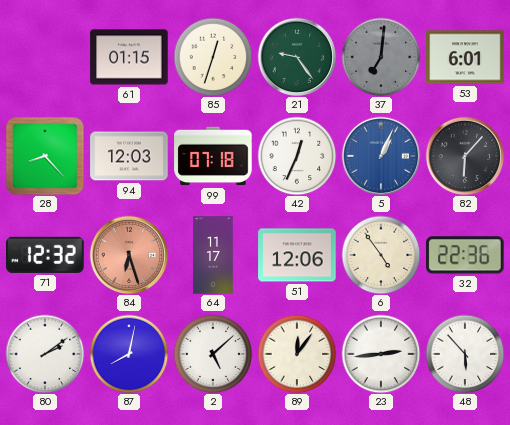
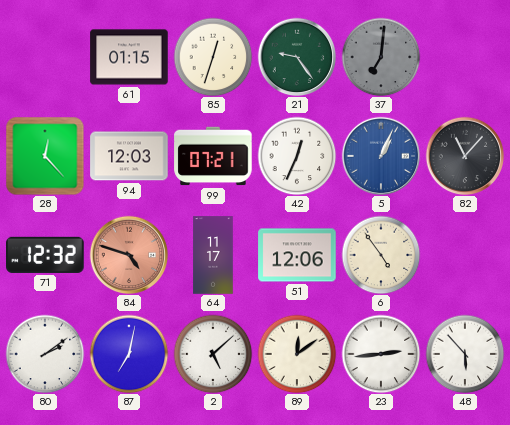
53: 6:01 -> none
28: 8:23 -> 12:23
99: 07:18 -> 07:21
82: 6:07 -> 11:07
84: 6:27 -> 4:48
32: 22:36 -> none
87: 8:02 -> 7:02
89: 12:06 -> 12:09
